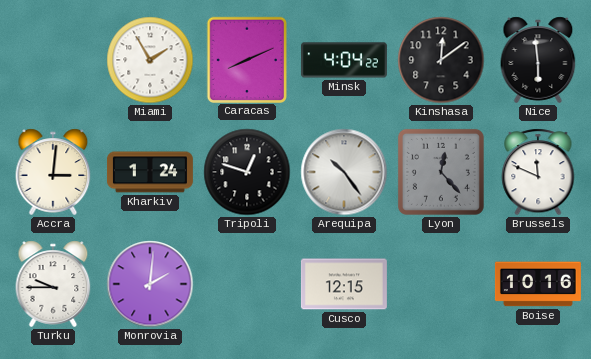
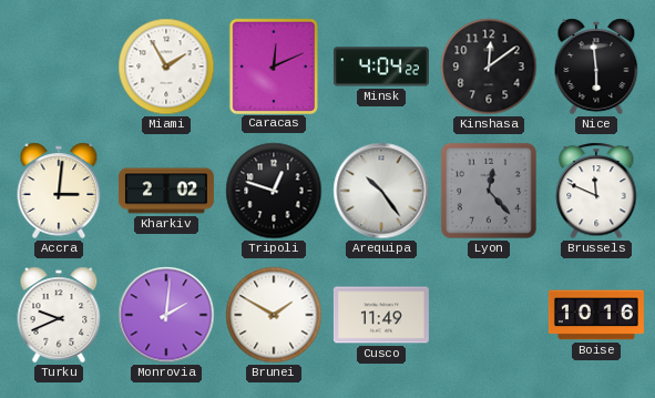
Caracas: 8:11 -> 12:11
Kharkiv: 1:24 -> 2:02
Turku: 9:45 -> 9:41
Brunei: none -> 1:50
Cusco: 12:15 -> 11:49
